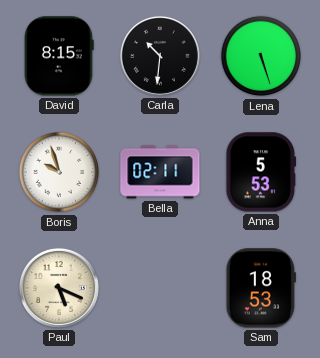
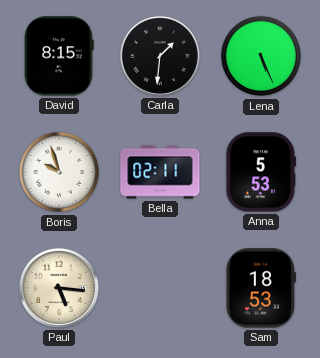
Carla: 10:31 -> 1:31
Lena: 5:27 -> 5:26
Paul: 5:19 -> 5:16
